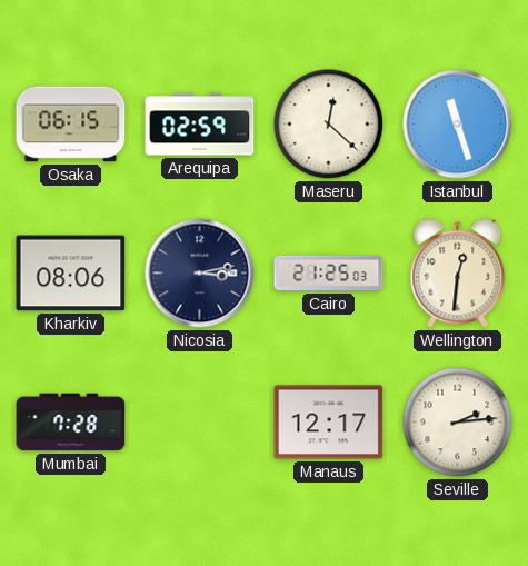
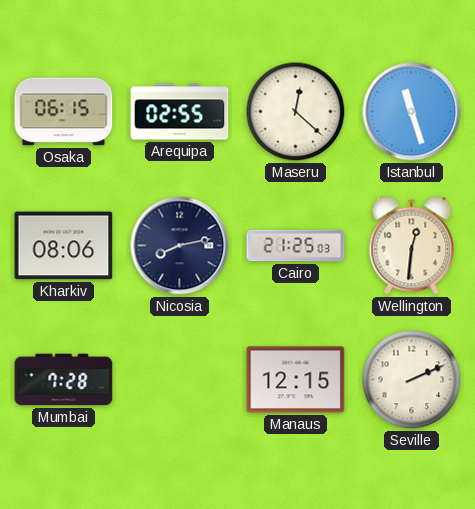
Arequipa: 02:59 -> 02:55
Nicosia: 3:13 -> 8:13
Manaus: 12:17 -> 12:15
Seville: 2:14 -> 2:11
